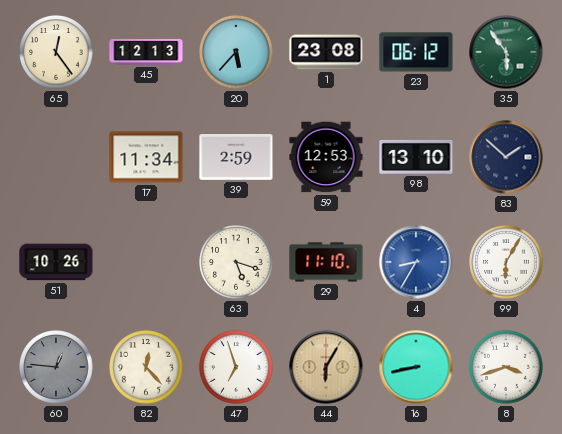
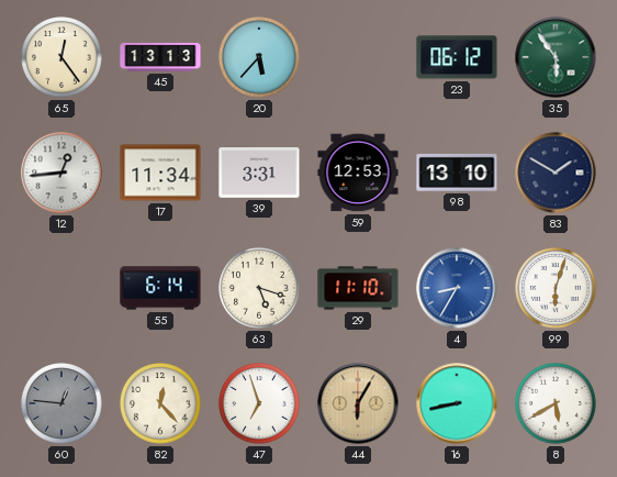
45: 12:13 -> 13:13
1: 23:08 -> none
12: none -> 12:44
39: 2:59 -> 3:31
83: 1:52 -> 1:50
51: 10:26 -> none
55: none -> 6:14
99: 6:05 -> 6:03
8: 3:42 -> 5:40
